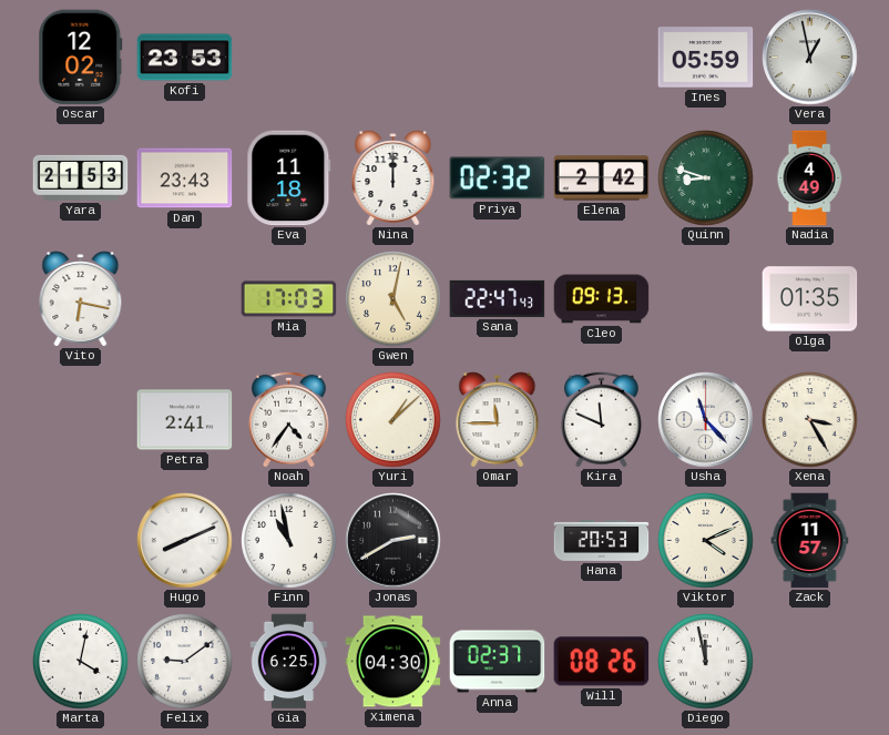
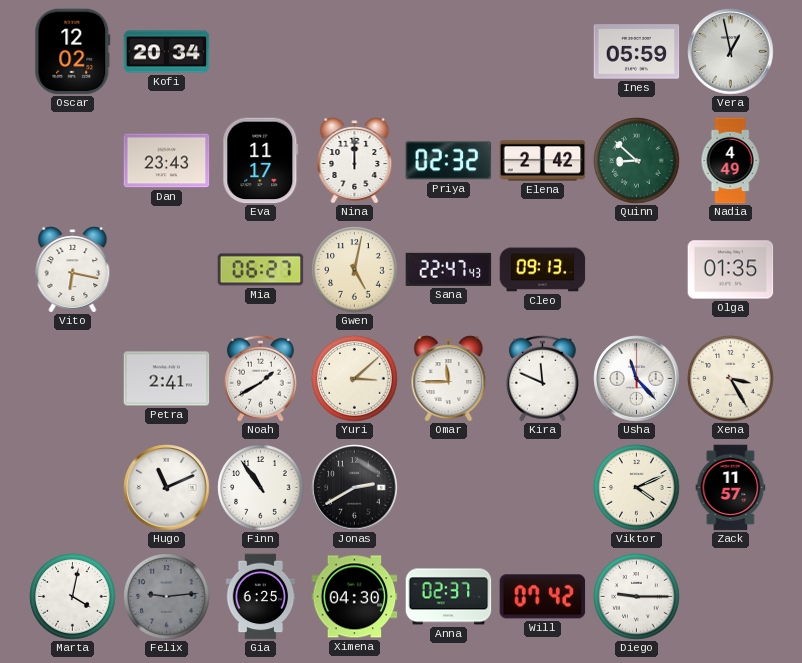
Kofi: 23:53 -> 20:34
Yara: 21:53 -> none
Eva: 11:18 -> 11:17
Quinn: 8:48 -> 8:52
Mia: 17:03 -> 06:27
Noah: 4:36 -> 1:40
Yuri: 1:08 -> 3:08
Hugo: 8:11 -> 11:11
Finn: 10:58 -> 10:54
Hana: 20:53 -> none
Felix: 9:09 -> 9:14
Felix dial: white -> grey
Will: 08:26 -> 07:42
Diego: 11:58 -> 9:15
